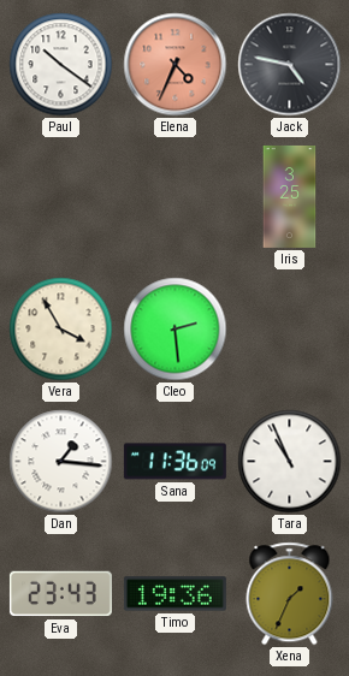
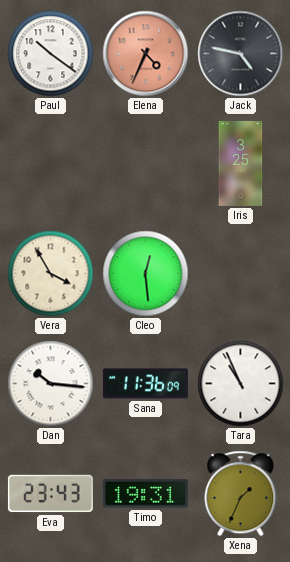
Cleo: 2:29 -> 12:29
Dan: 1:16 -> 10:16
Timo: 19:36 -> 19:31
